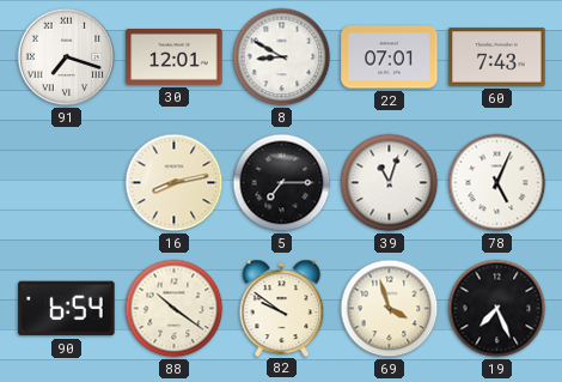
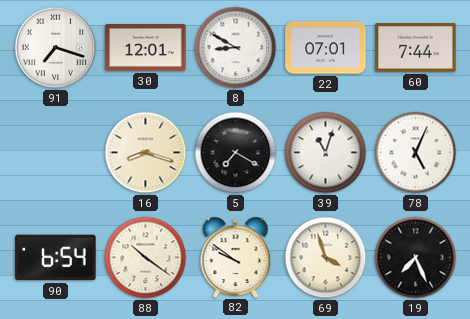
60: 7:43 -> 7:44
16: 8:13 -> 8:18
5: 7:15 -> 7:20
